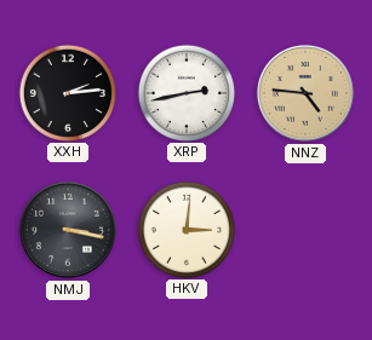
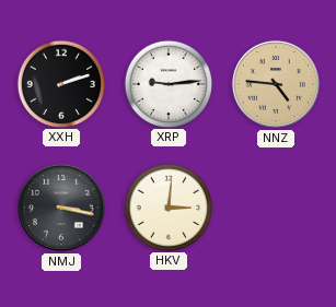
XXH: 2:14 -> 2:12
XRP: 2:43 -> 9:14
